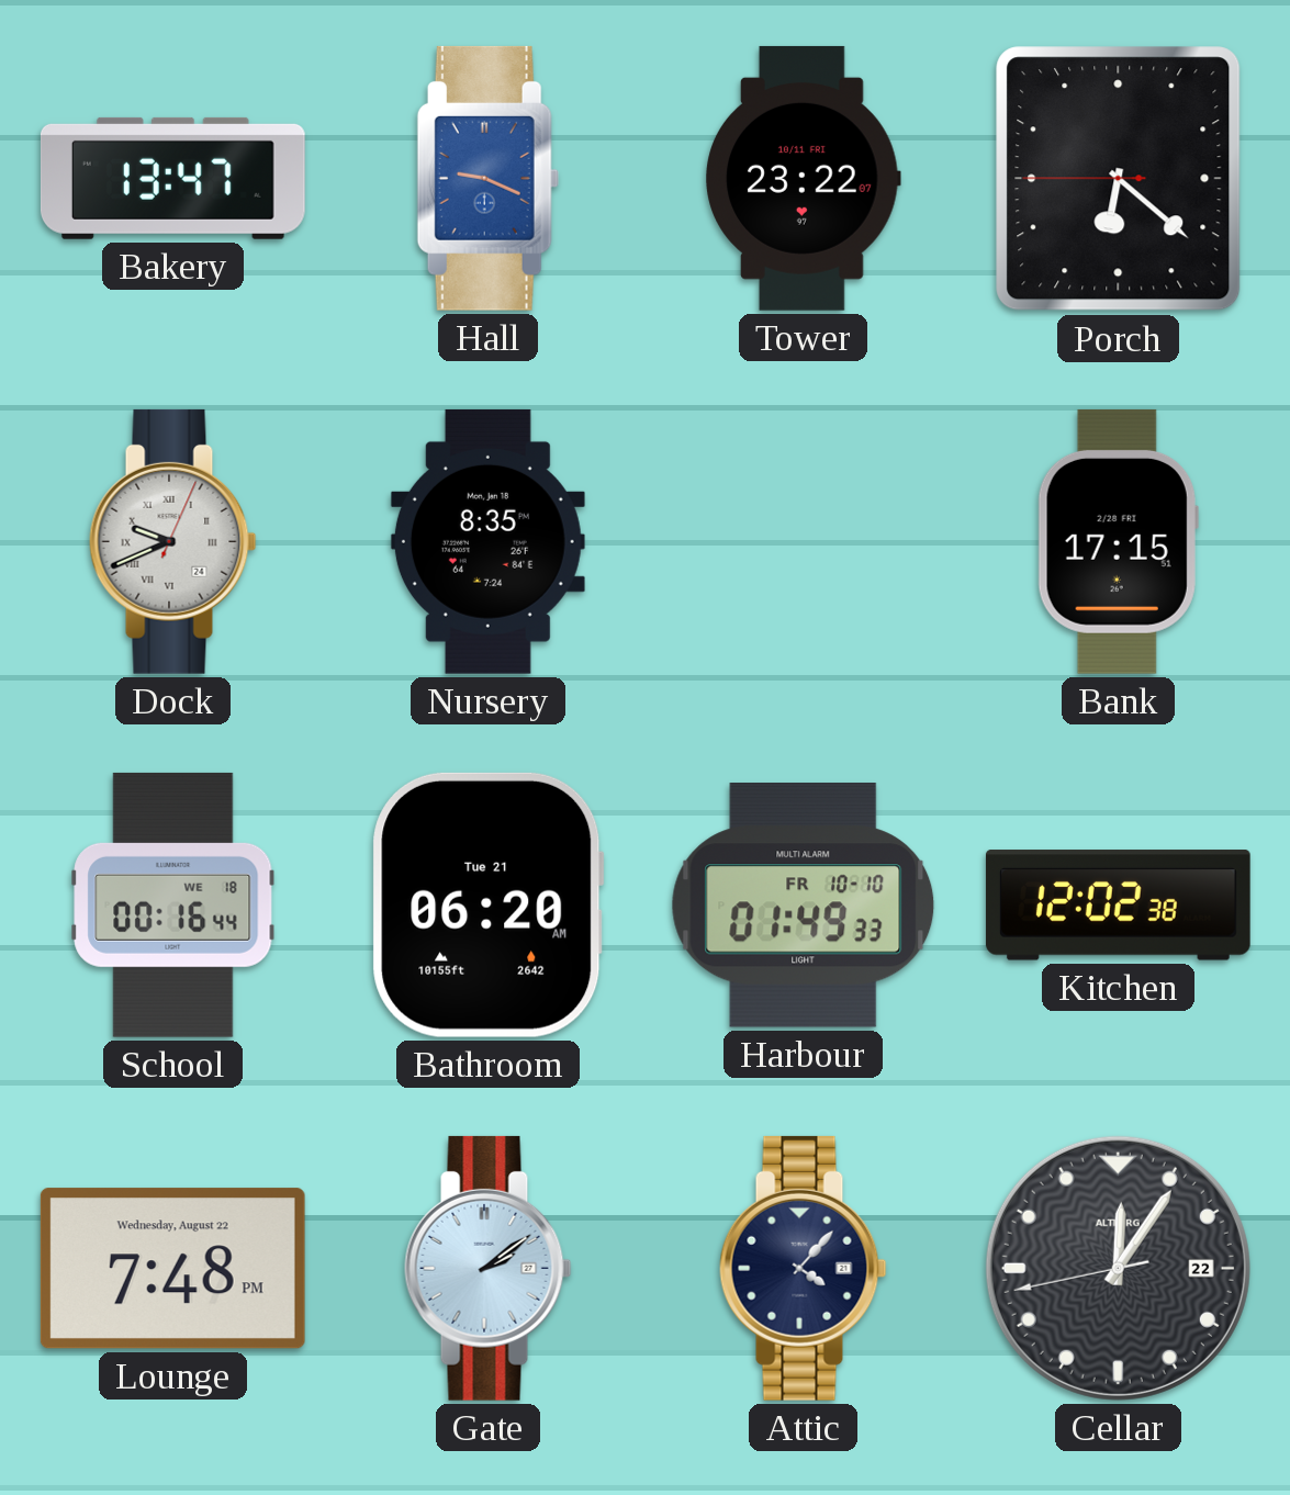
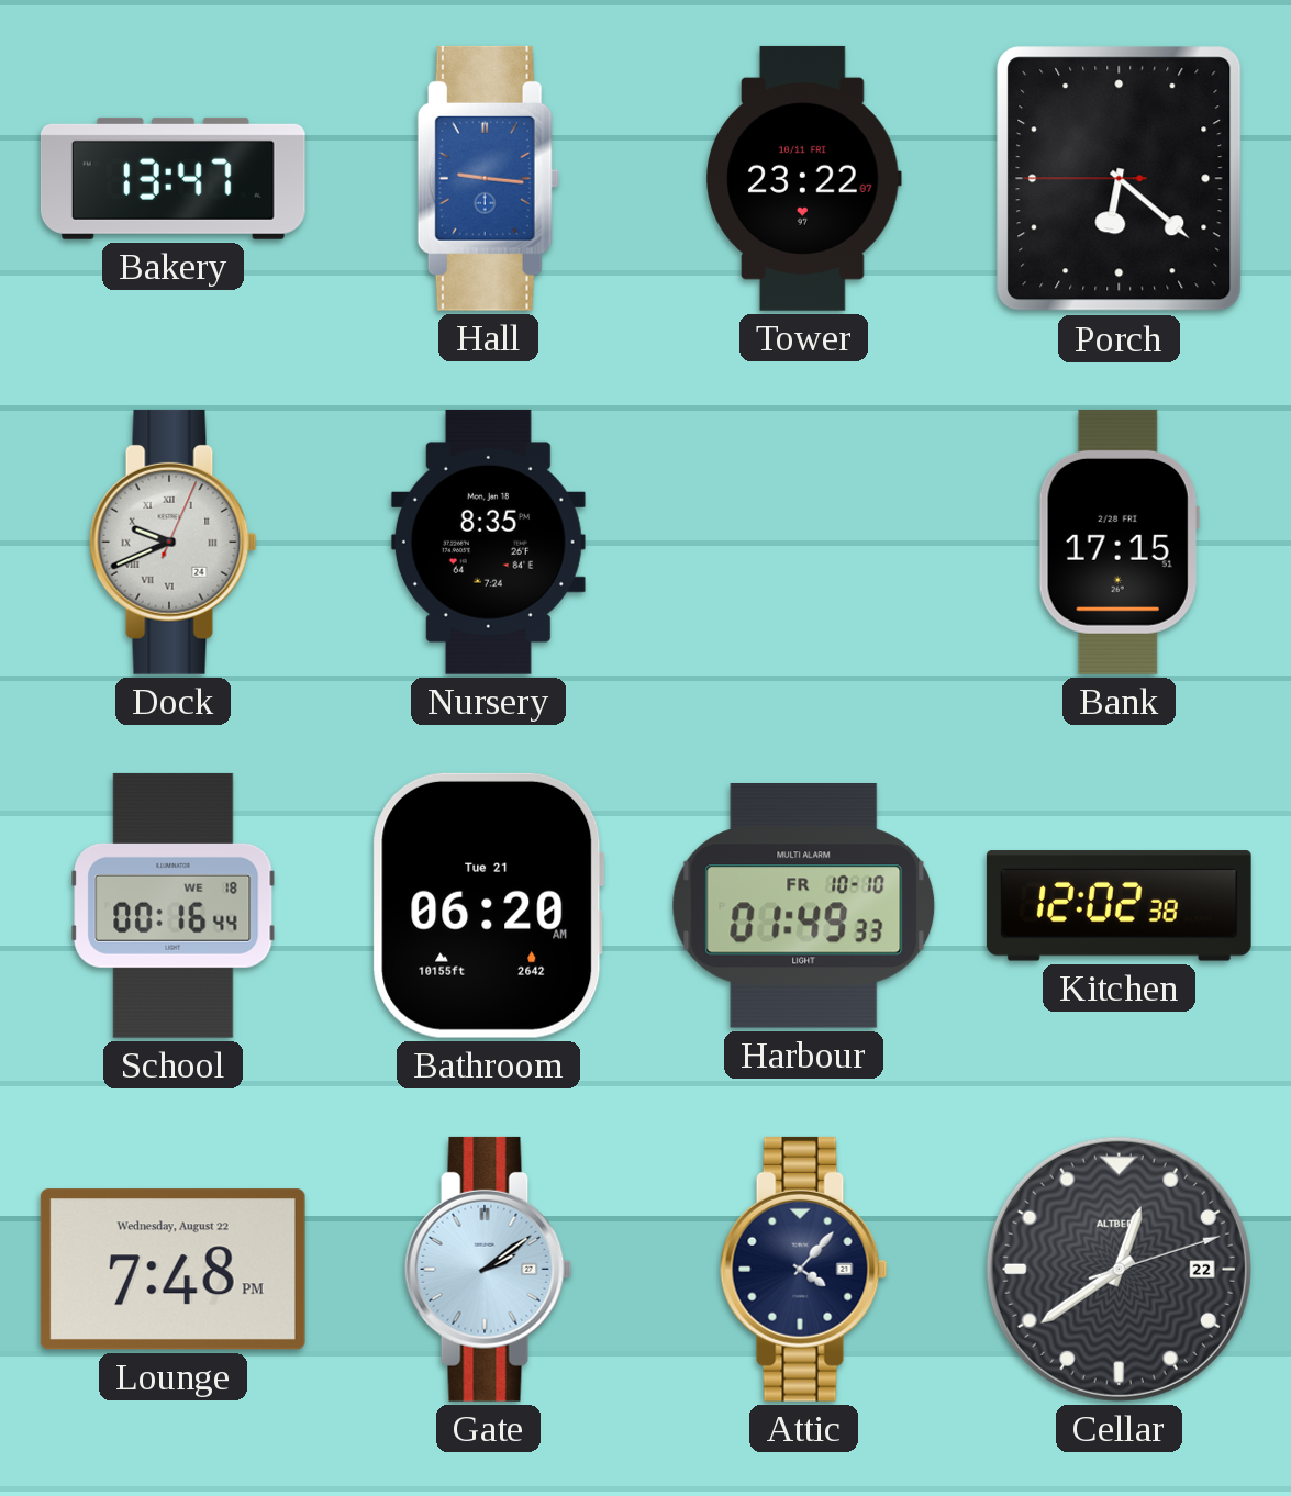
Hall: 9:19 -> 9:16
Cellar: 12:05 -> 12:39
